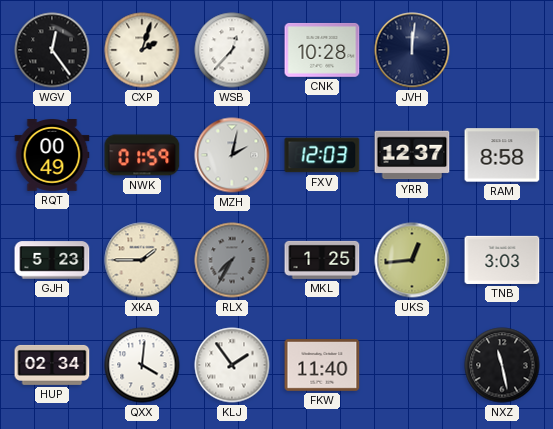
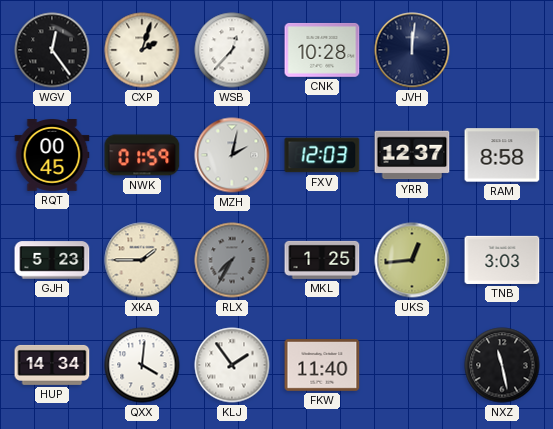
RQT: 00:49 -> 00:45
HUP: 02:34 -> 14:34
